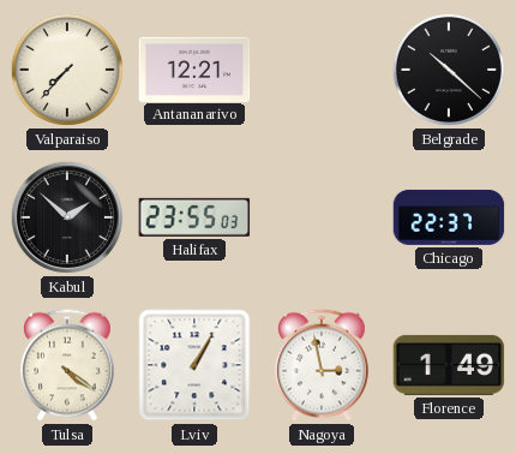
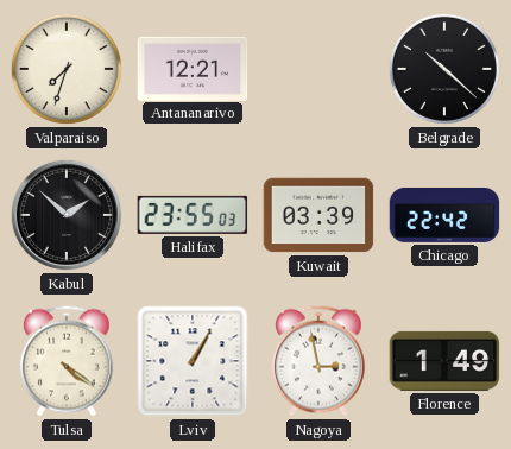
Valparaiso: 7:37 -> 7:33
Kuwait: none -> 03:39
Chicago: 22:37 -> 22:42
